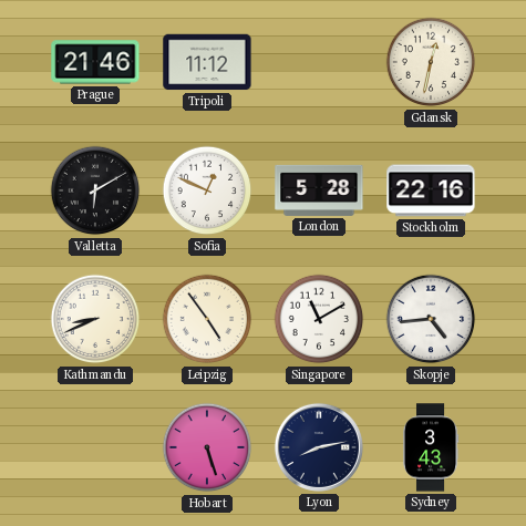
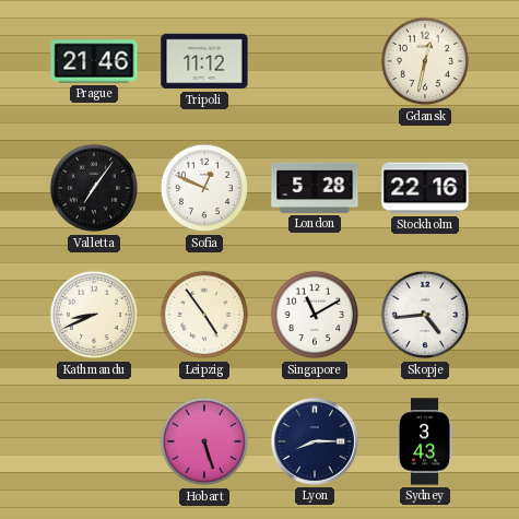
Valletta: 6:10 -> 7:06
Lyon: 8:13 -> 8:15
